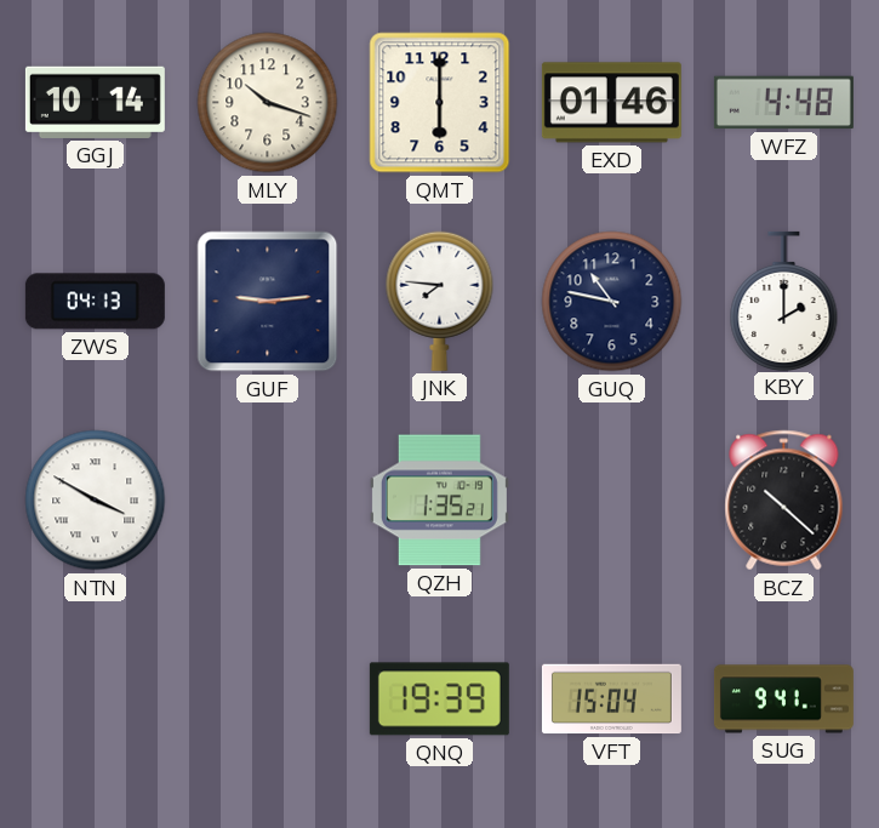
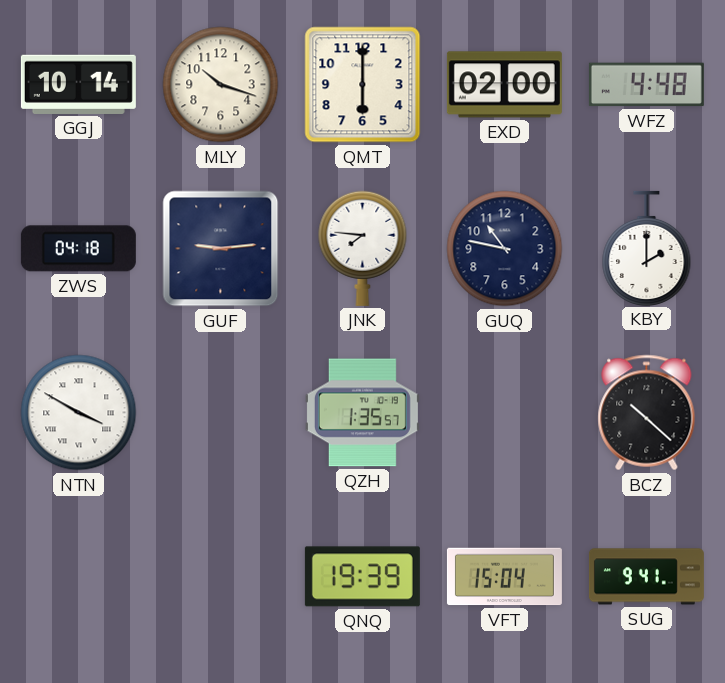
EXD: 01:46 -> 02:00
ZWS: 04:13 -> 04:18
QZH: 1:35:21 -> 1:35:57
